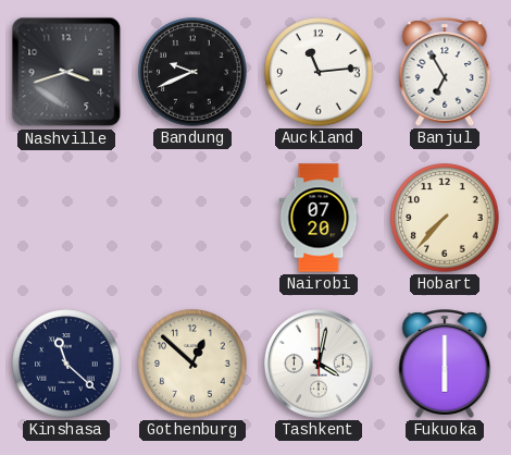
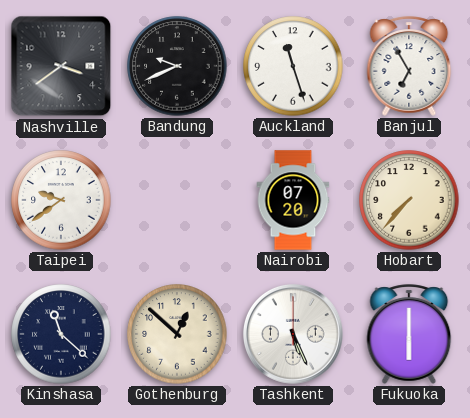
Nashville: 3:42 -> 3:39
Auckland: 11:14 -> 11:27
Taipei: none -> 9:39
Tashkent: 4:02 -> 5:26
